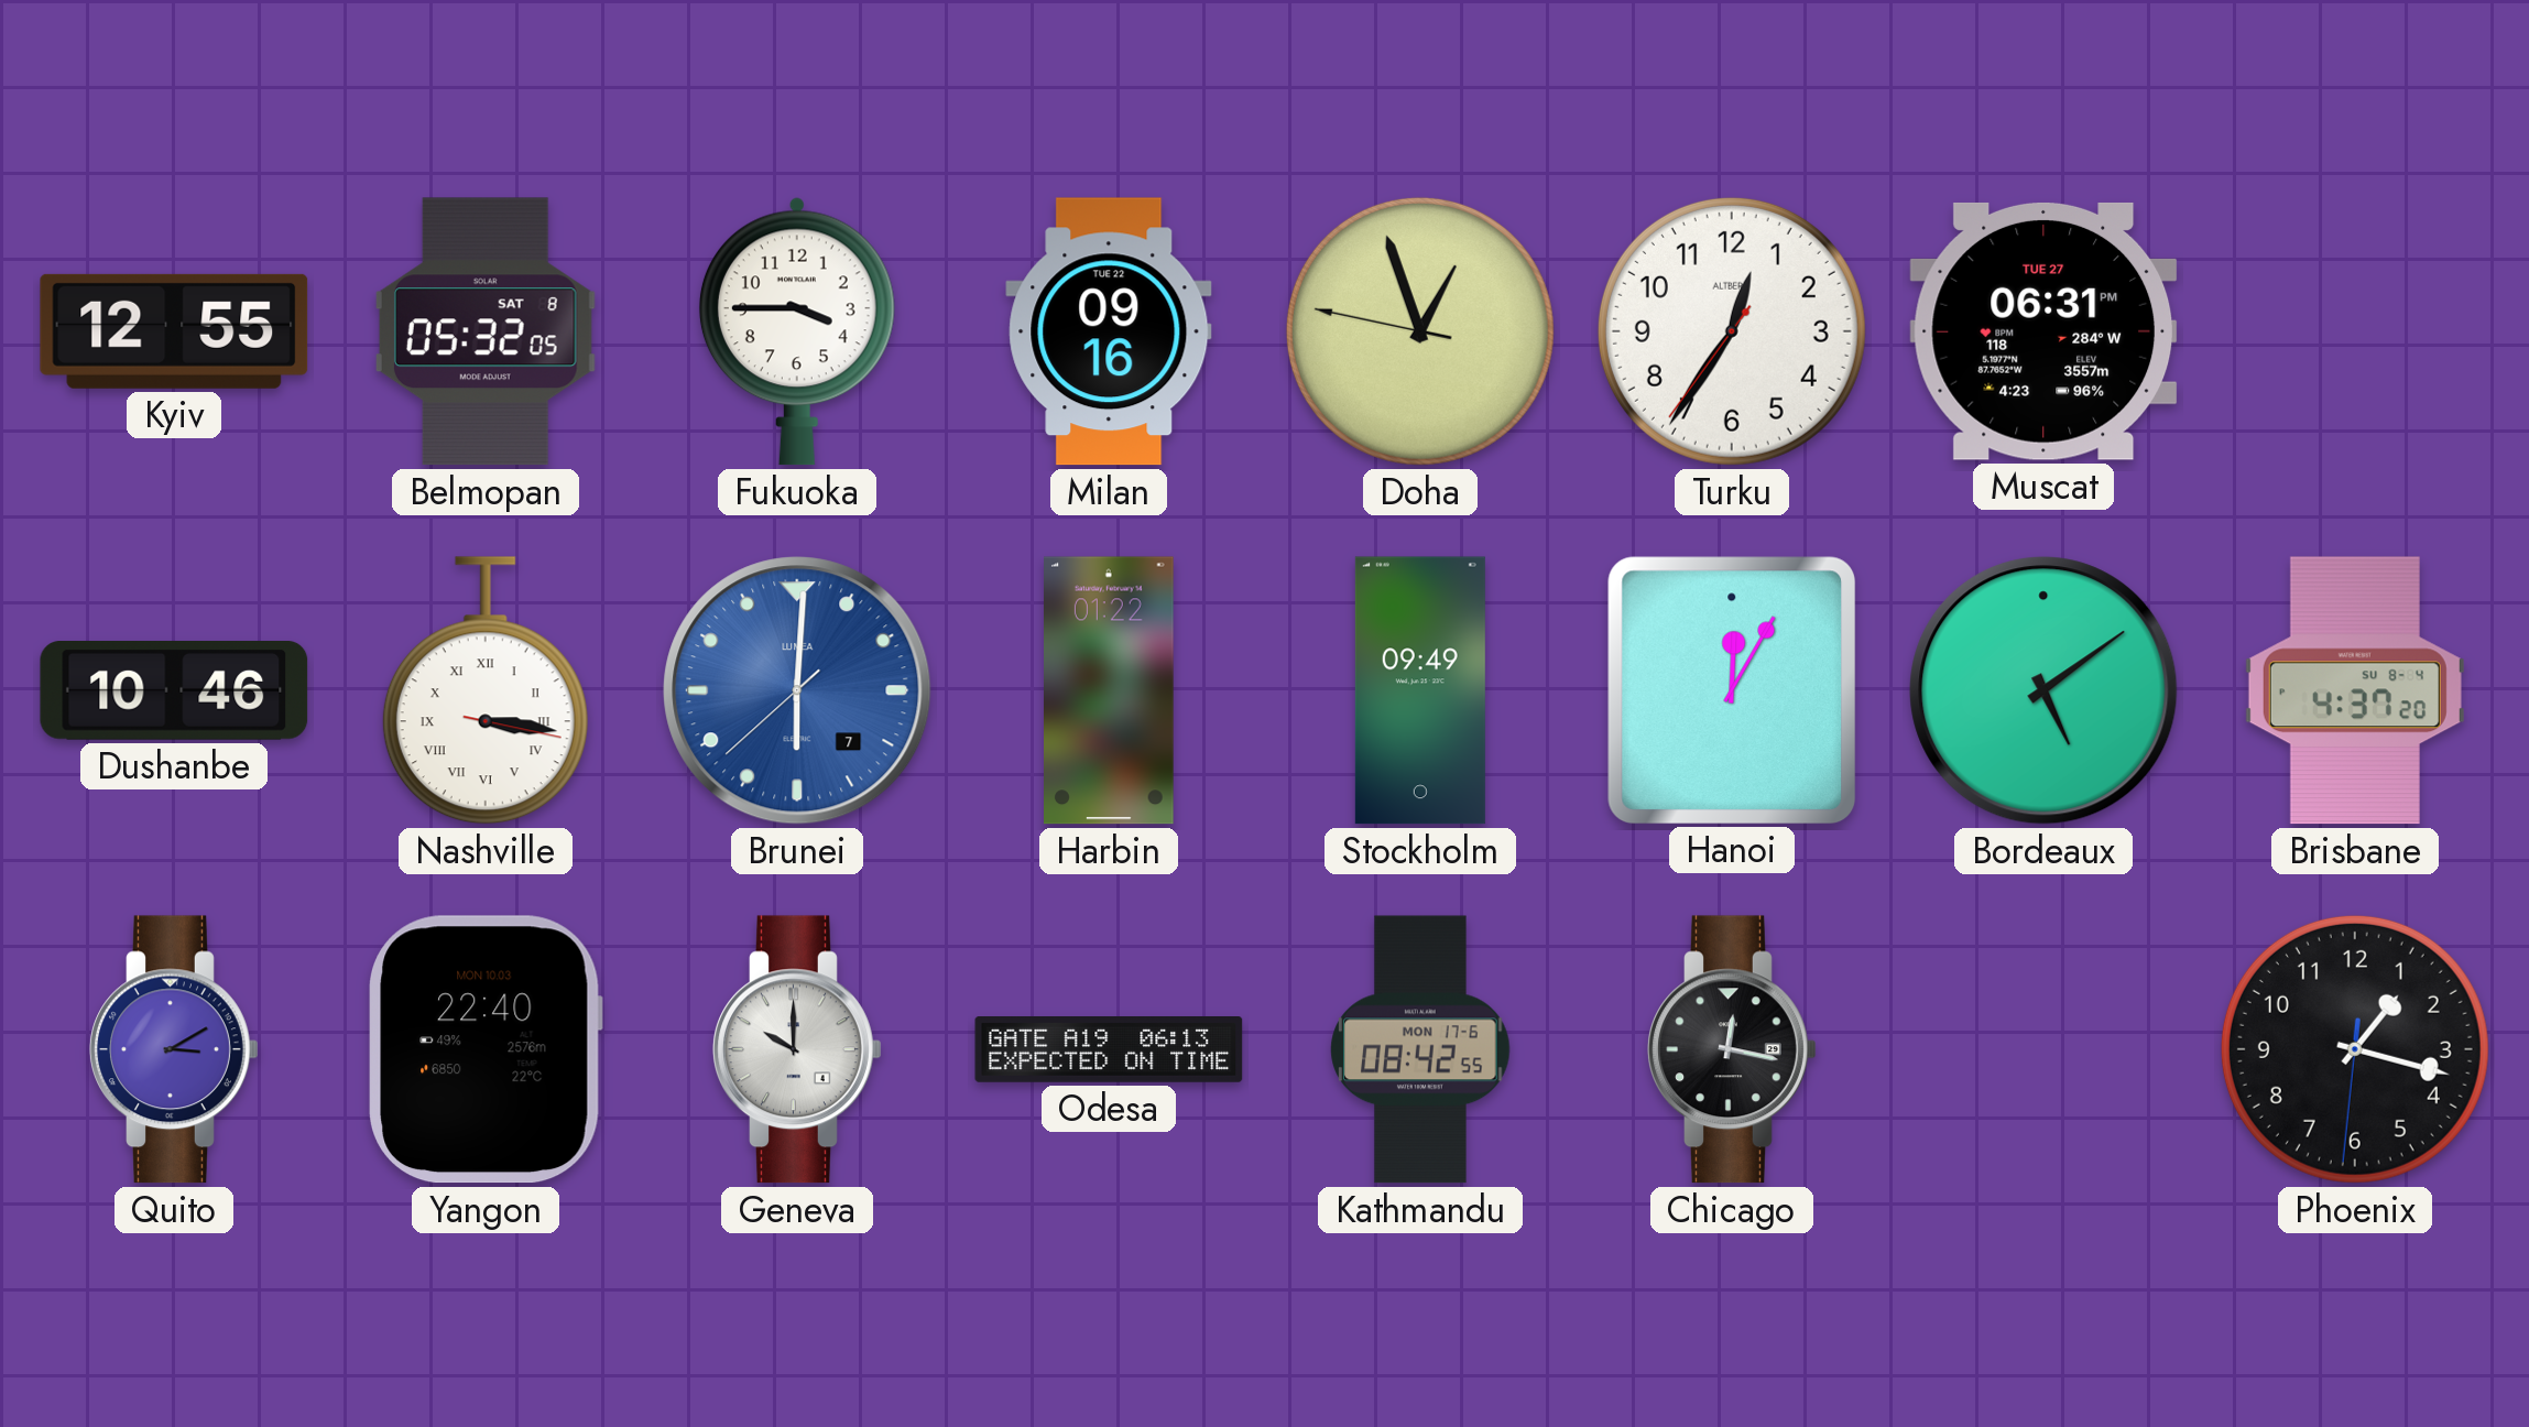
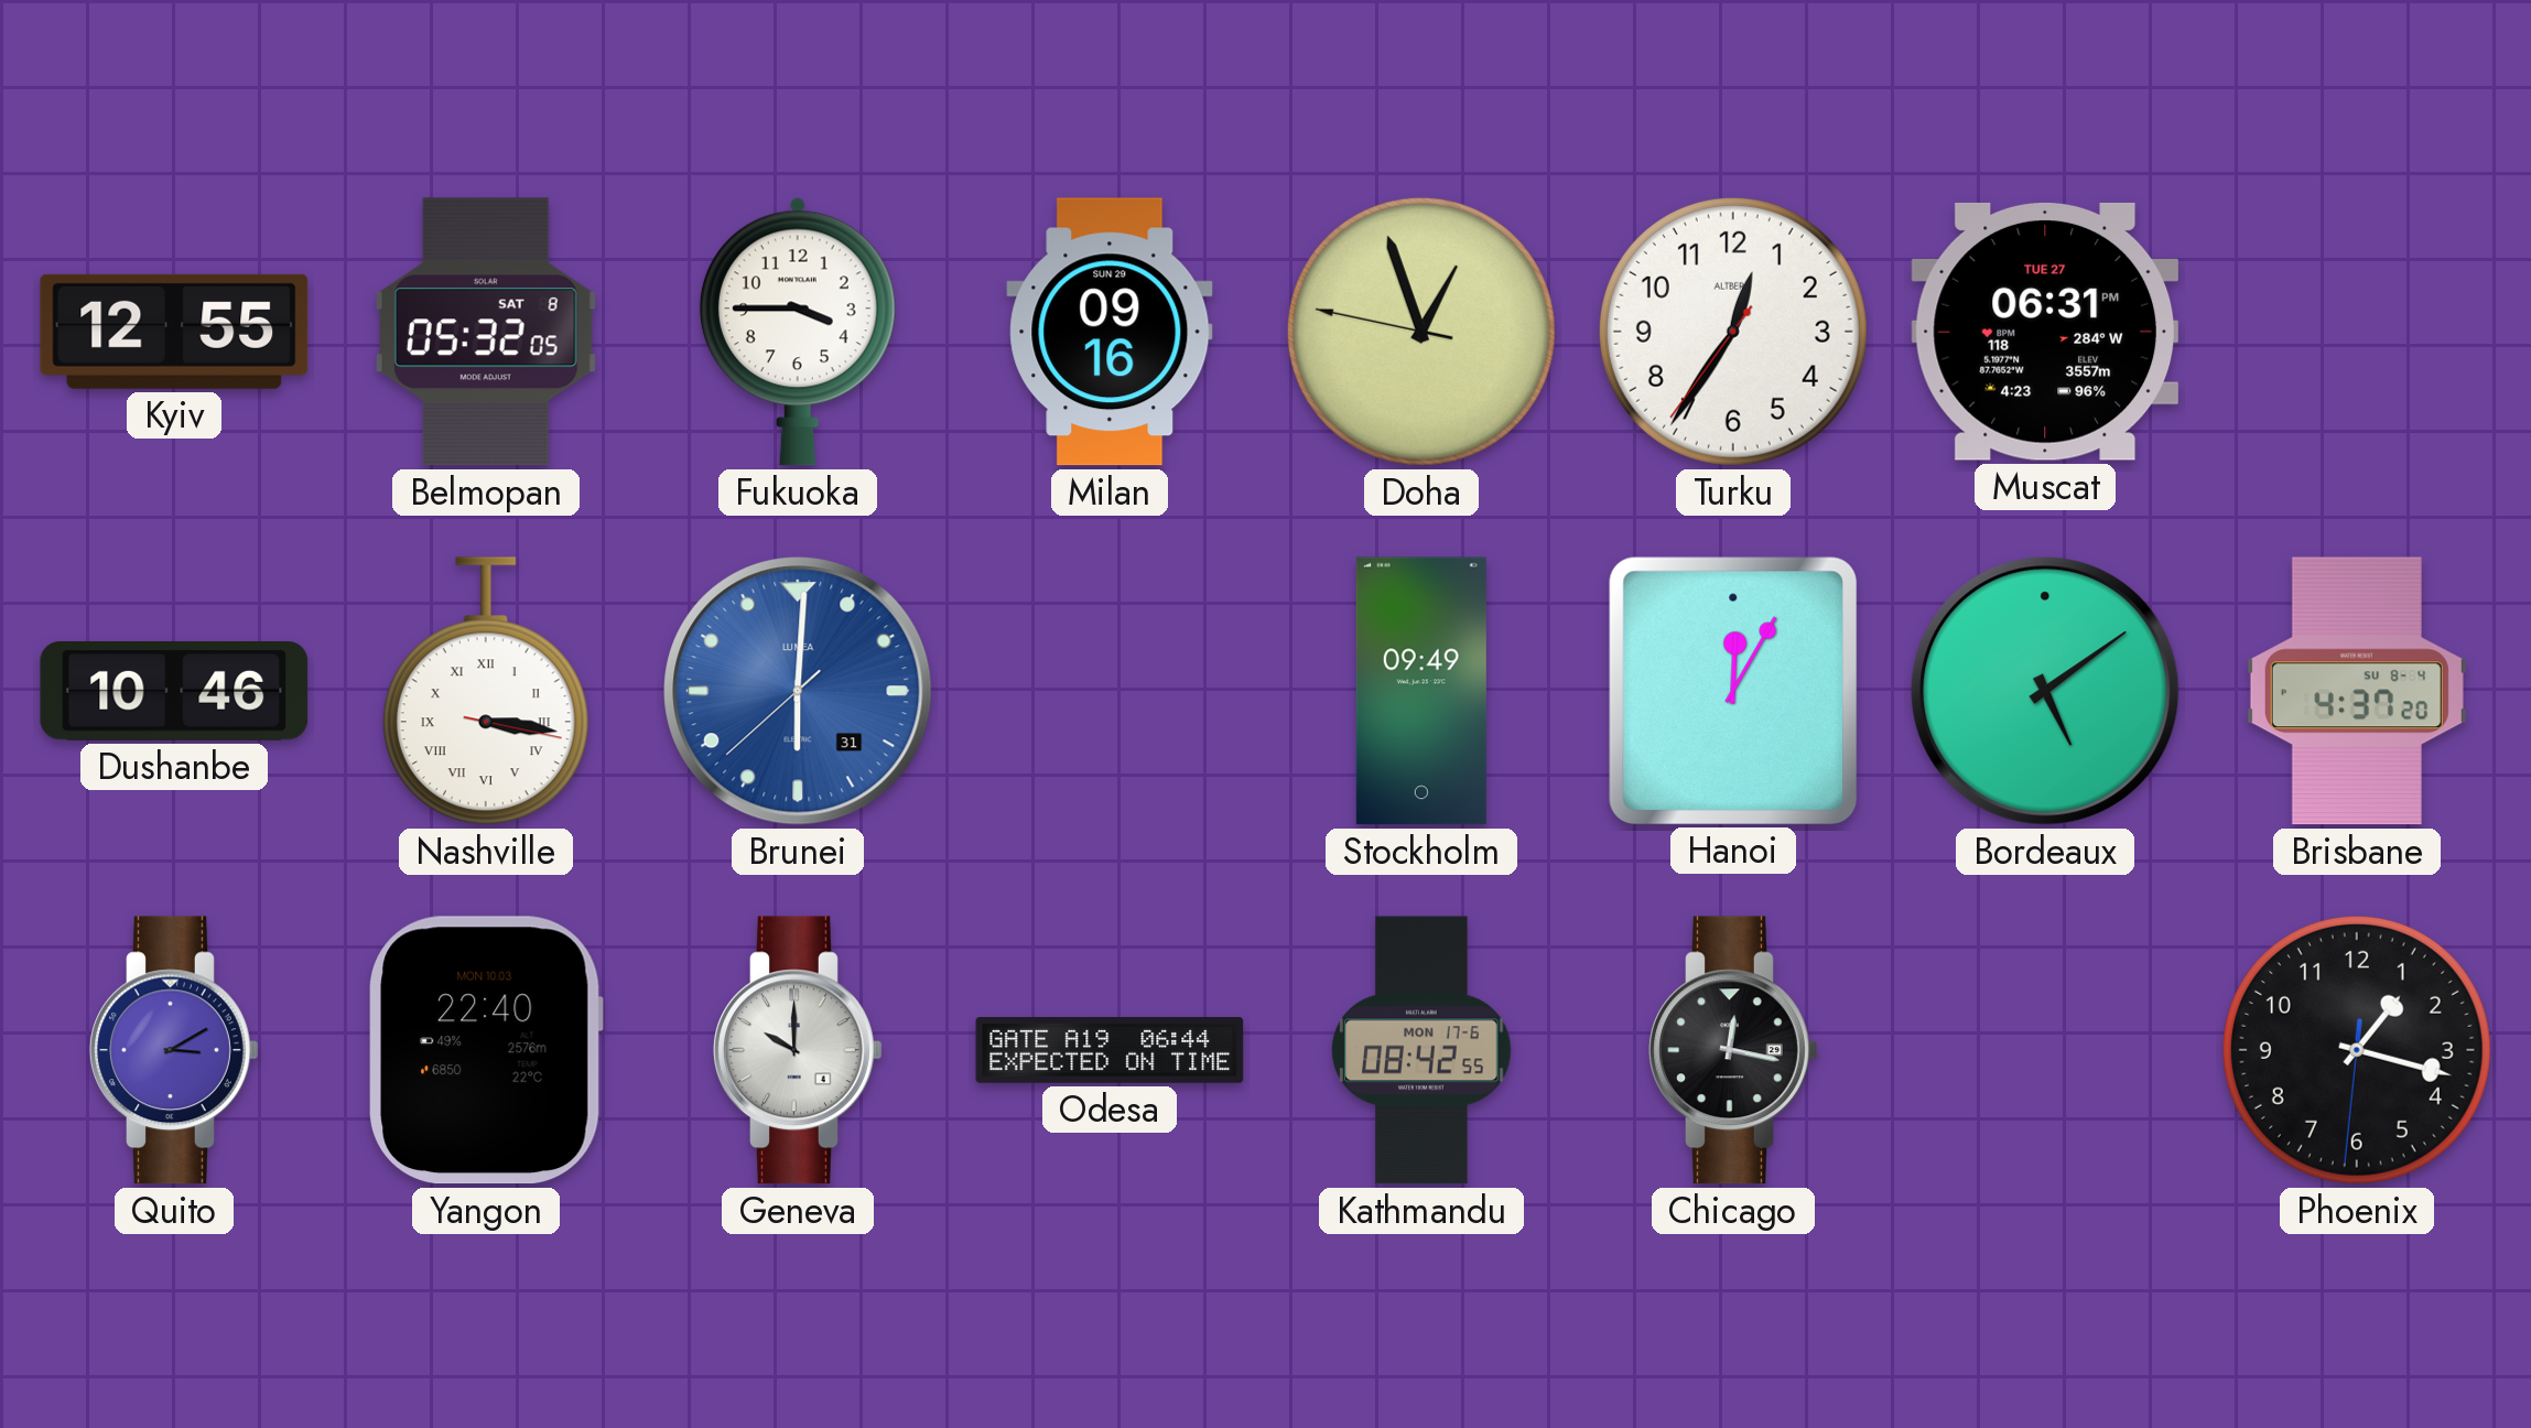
Milan date: TUE 22 -> SUN 29
Brunei date: 7 -> 31
Harbin: 01:22 -> none
Odesa: 06:13 -> 06:44
